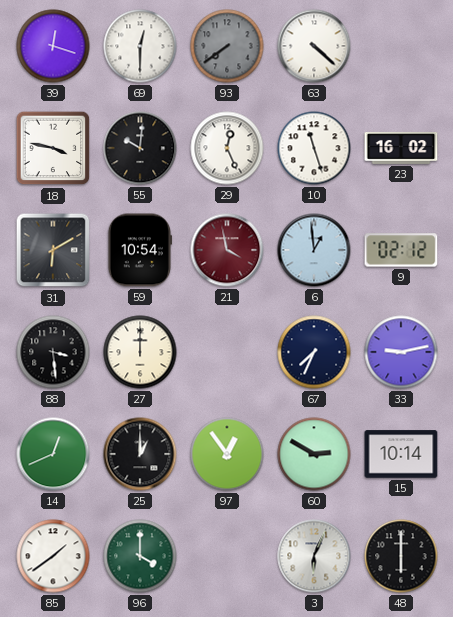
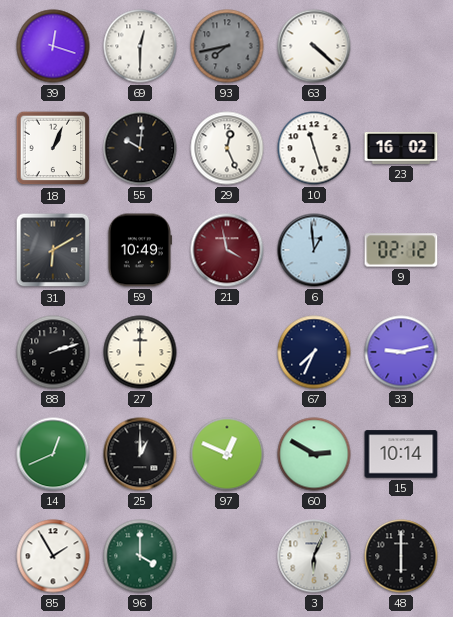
93: 7:39 -> 7:43
18: 3:47 -> 1:04
59: 10:54 -> 10:49
88: 3:29 -> 2:12
97: 12:54 -> 12:49
85: 1:39 -> 1:55
